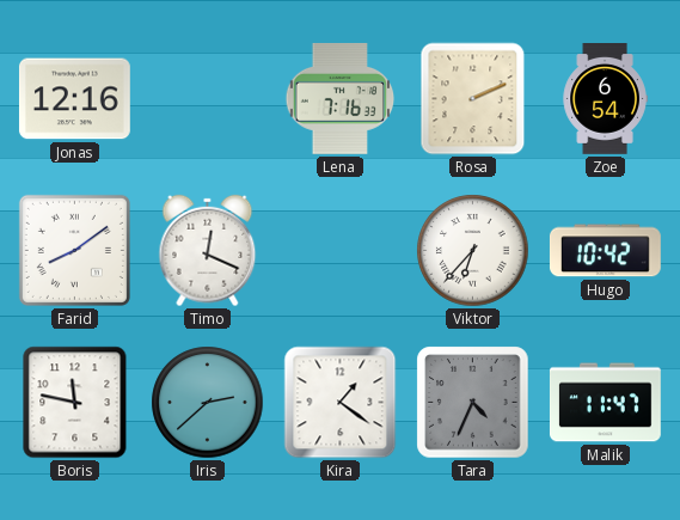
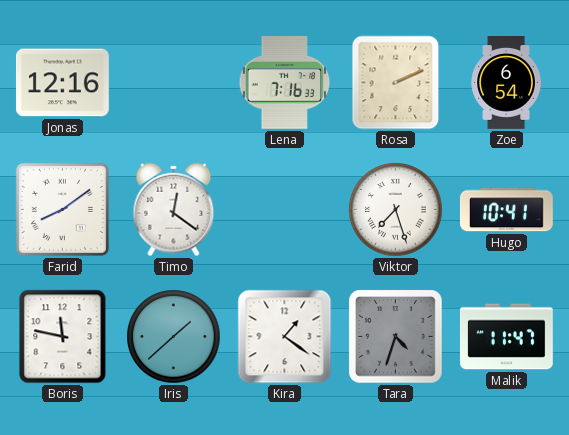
Timo: 12:19 -> 12:21
Viktor: 6:37 -> 7:27
Hugo: 10:42 -> 10:41
Iris: 2:38 -> 1:38
Tara: 4:34 -> 4:33
